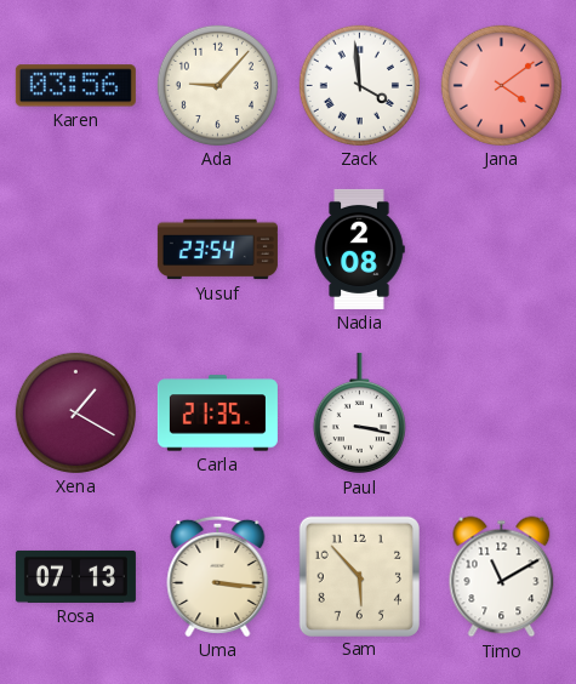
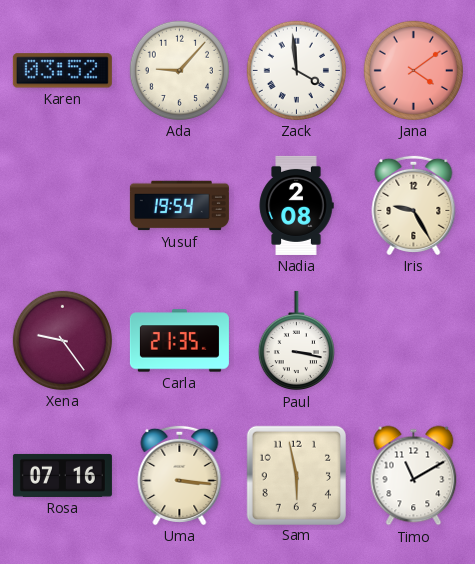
Karen: 03:56 -> 03:52
Yusuf: 23:54 -> 19:54
Iris: none -> 9:25
Xena: 1:20 -> 9:24
Rosa: 07:13 -> 07:16
Sam: 5:53 -> 5:58
